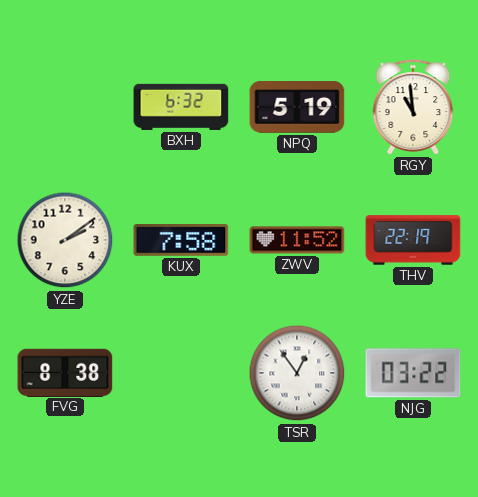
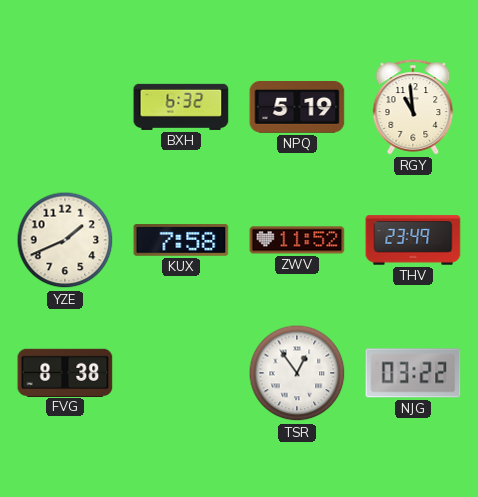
YZE: 2:09 -> 1:41
THV: 22:19 -> 23:49
